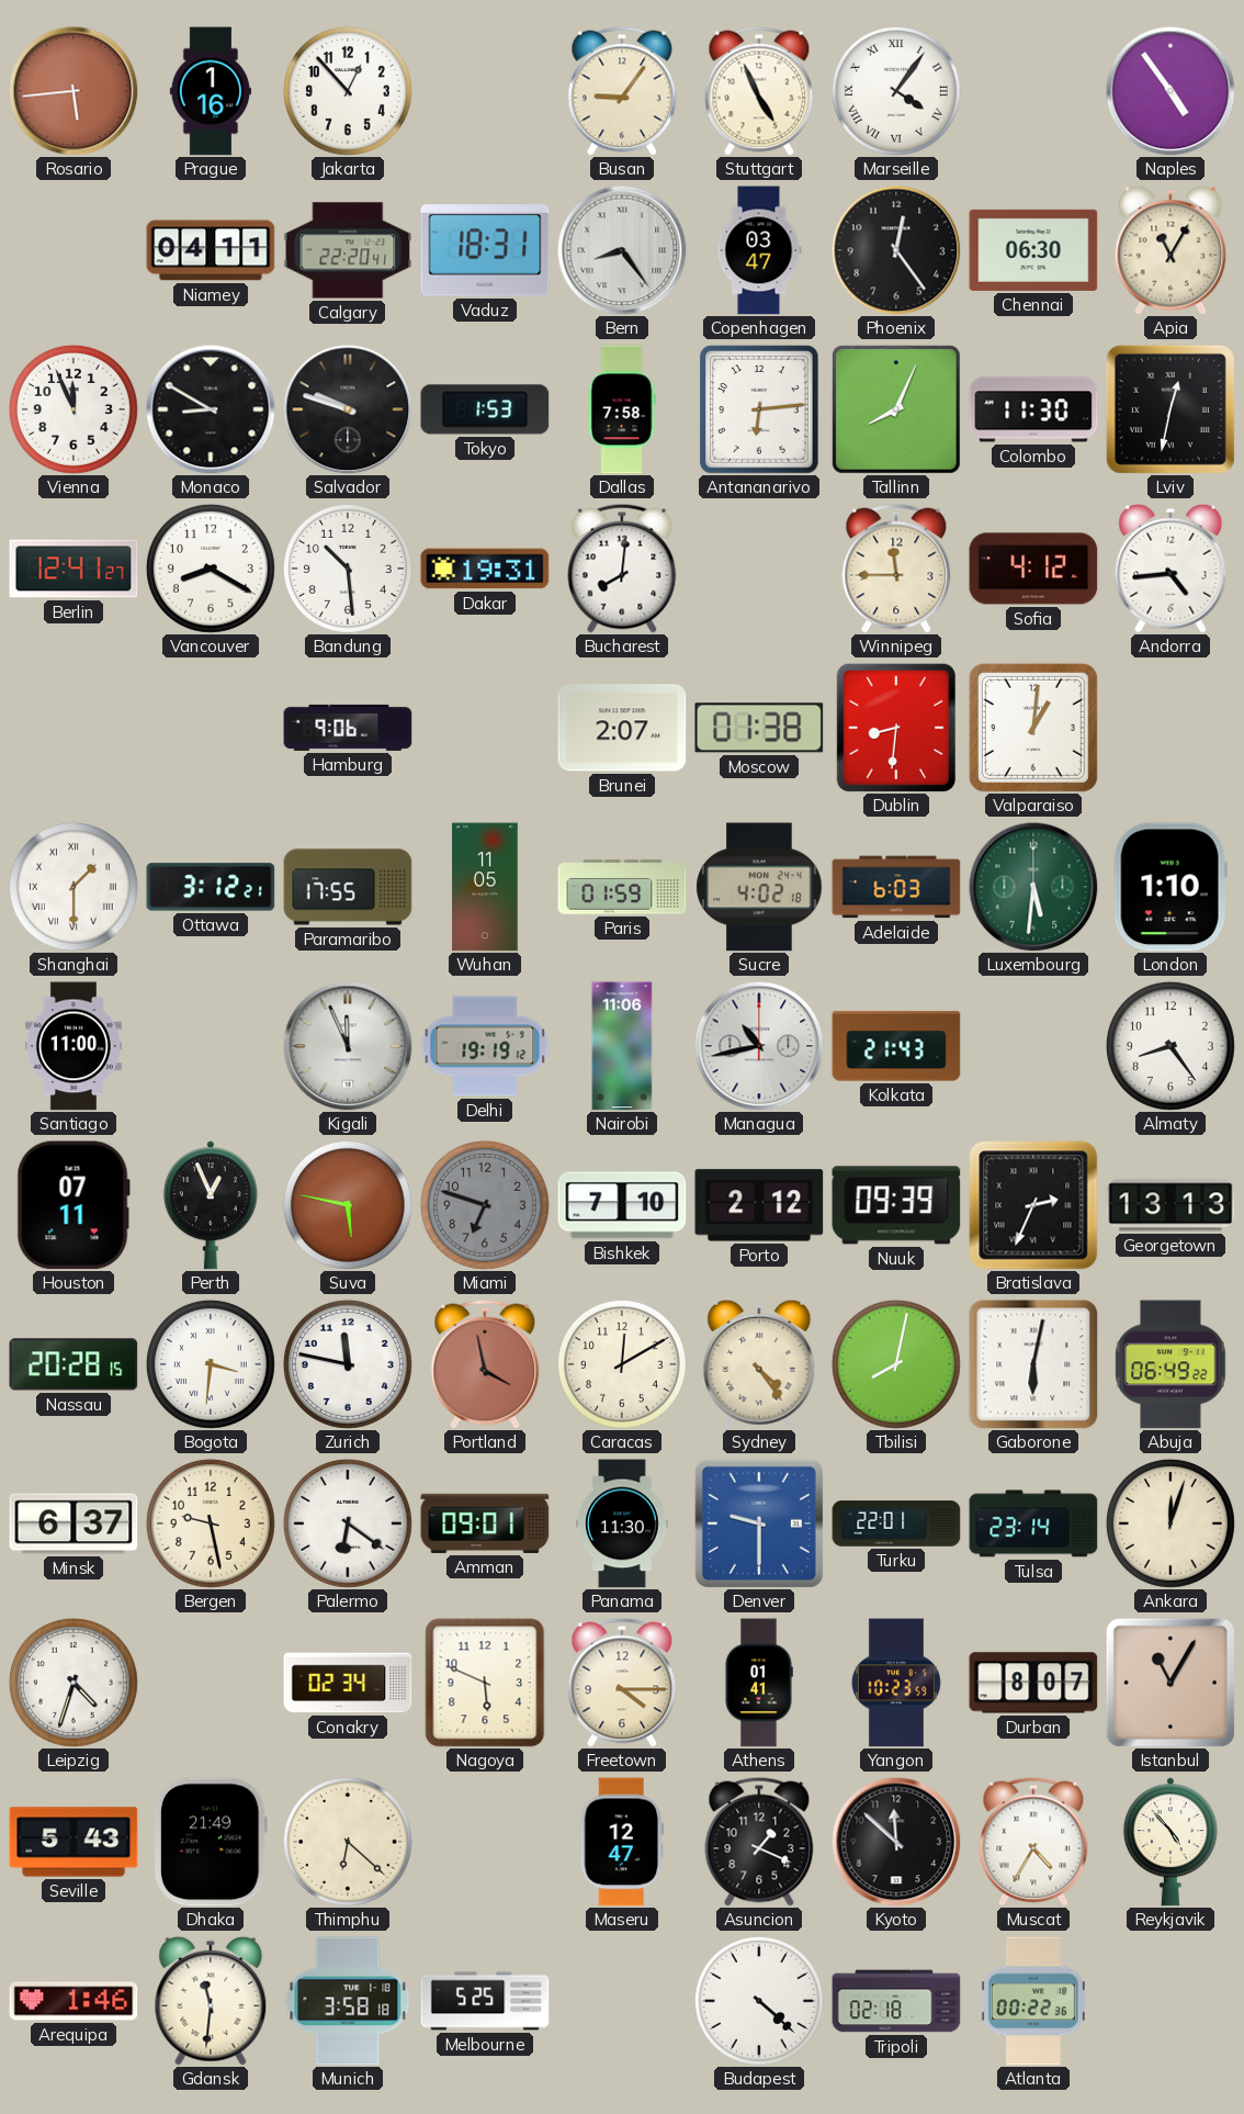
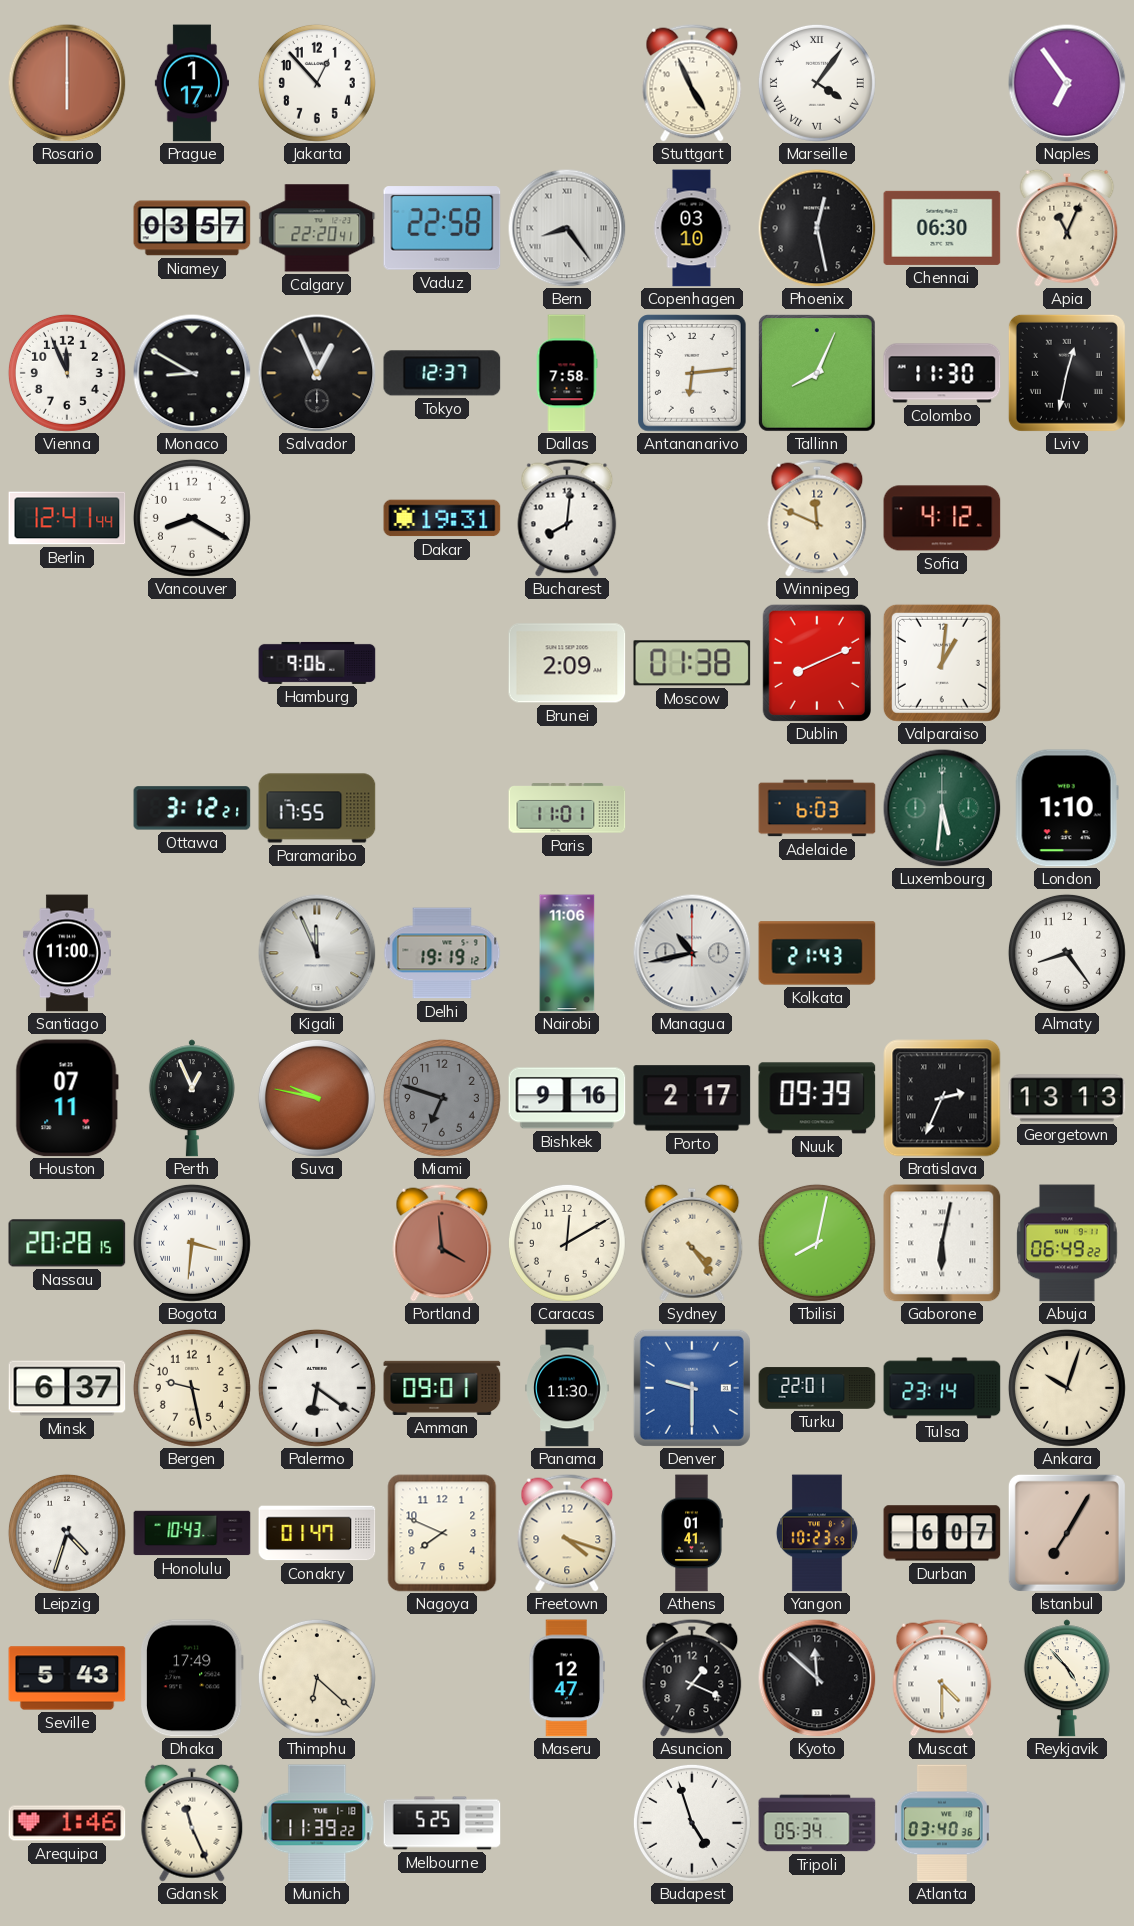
Rosario: 5:44 -> 6:00
Prague: 1:16 -> 1:17
Busan: 9:06 -> none
Naples: 4:54 -> 6:54
Niamey: 04:11 -> 03:57
Vaduz: 18:31 -> 22:58
Copenhagen: 03:47 -> 03:10
Phoenix: 12:24 -> 12:28
Apia: 11:05 -> 11:04
Salvador: 9:48 -> 12:56
Tokyo: 1:53 -> 12:37
Berlin: 12:41:27 -> 12:41:44
Bandung: 10:29 -> none
Winnipeg: 11:45 -> 11:49
Andorra: 4:44 -> none
Brunei: 2:07 -> 2:09
Dublin: 8:31 -> 8:11
Shanghai: 1:30 -> none
Wuhan: 11:05 -> none
Paris: 01:59 -> 11:01
Sucre: 4:02 -> none
Suva: 5:47 -> 9:47
Bishkek: 7:10 -> 9:16
Porto: 2:12 -> 2:17
Zurich: 11:47 -> none
Portland: 3:58 -> 3:59
Ankara: 12:03 -> 10:03
Honolulu: none -> 10:43
Conakry: 02:34 -> 01:47
Nagoya: 5:49 -> 7:49
Freetown: 4:15 -> 4:18
Durban: 8:07 -> 6:07
Istanbul: 11:05 -> 7:05
Dhaka: 21:49 -> 17:49
Muscat: 4:35 -> 4:30
Gdansk: 11:31 -> 11:26
Munich: 3:58 -> 11:39
Budapest: 4:22 -> 4:57
Tripoli: 02:18 -> 05:34
Atlanta: 00:22 -> 03:40
